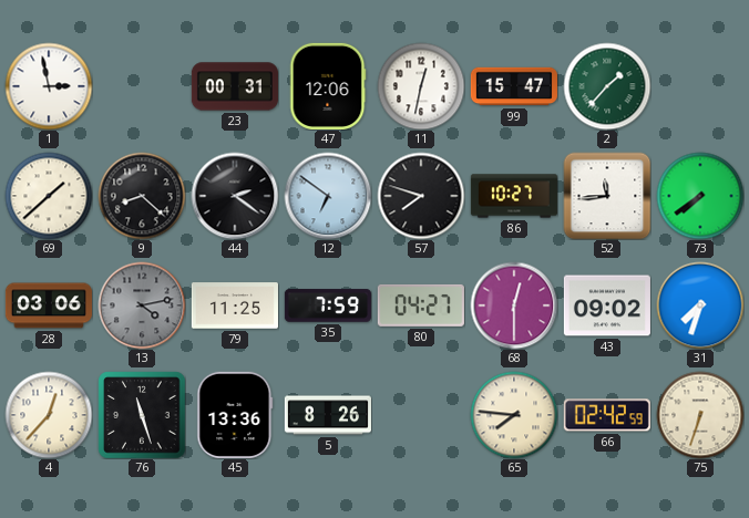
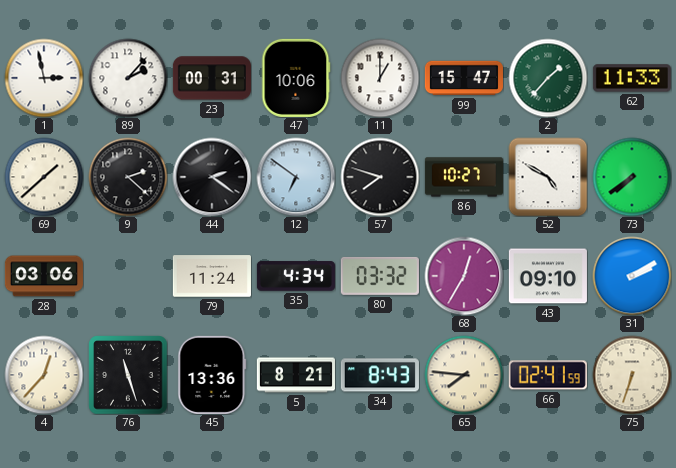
89: none -> 2:07
47: 12:06 -> 10:06
11: 12:32 -> 1:00
62: none -> 11:33
9: 8:22 -> 2:22
52: 11:44 -> 4:50
13: 4:13 -> none
79: 11:25 -> 11:24
35: 7:59 -> 4:34
80: 04:27 -> 03:32
68: 12:30 -> 12:35
43: 09:02 -> 09:10
31: 7:33 -> 2:10
5: 8:26 -> 8:21
34: none -> 8:43
66: 02:42 -> 02:41
